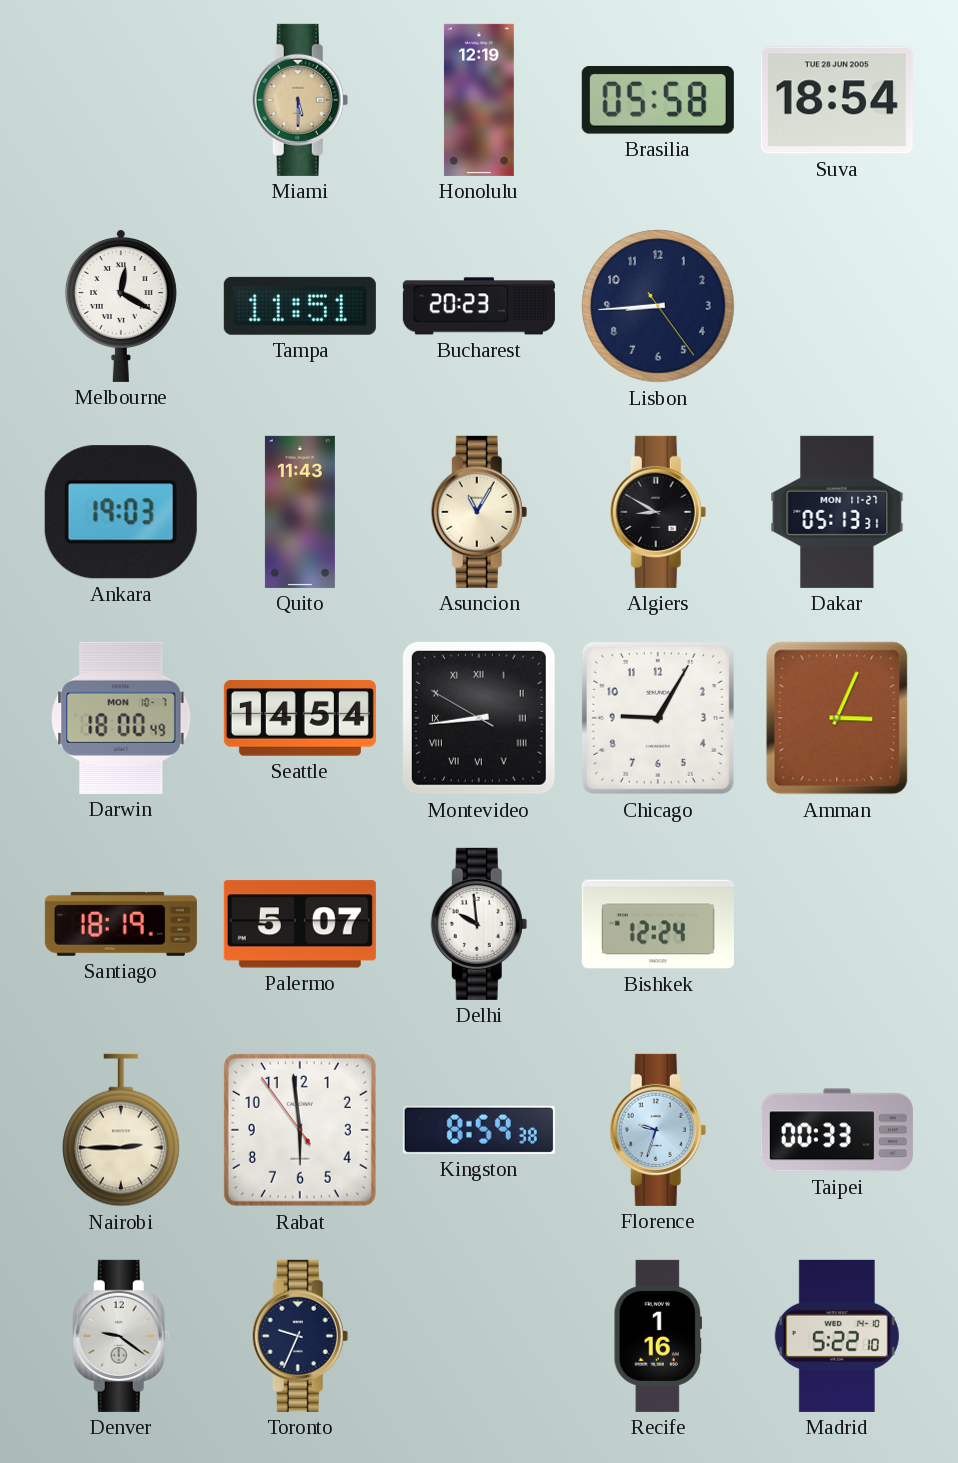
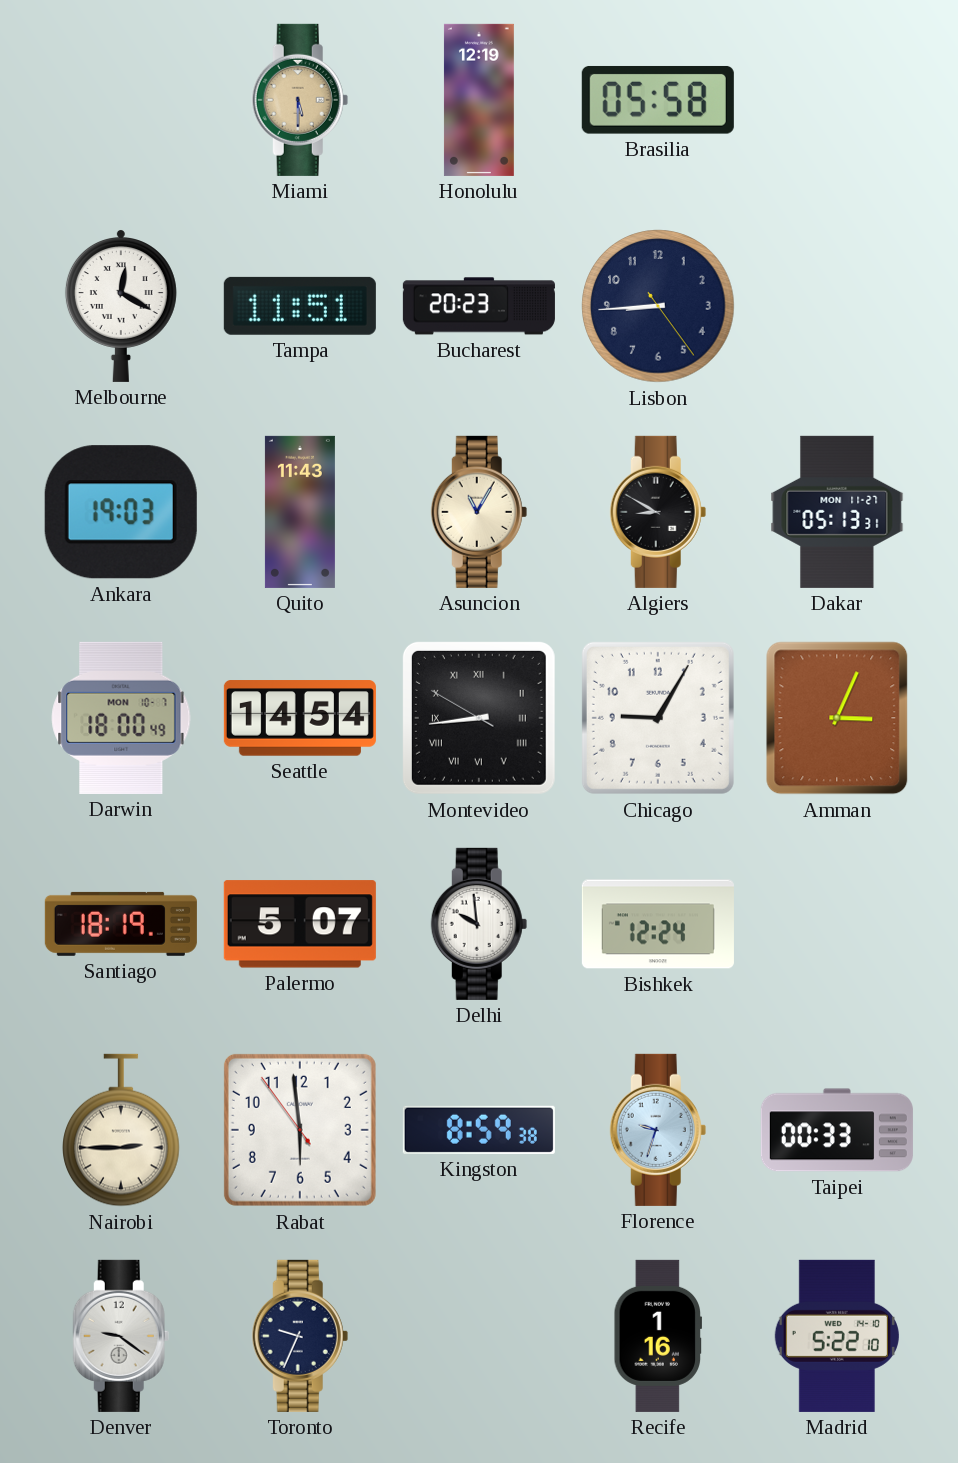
Suva: 18:54 -> none
